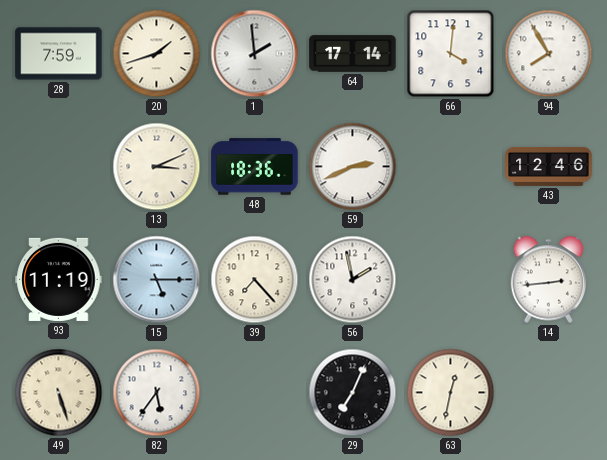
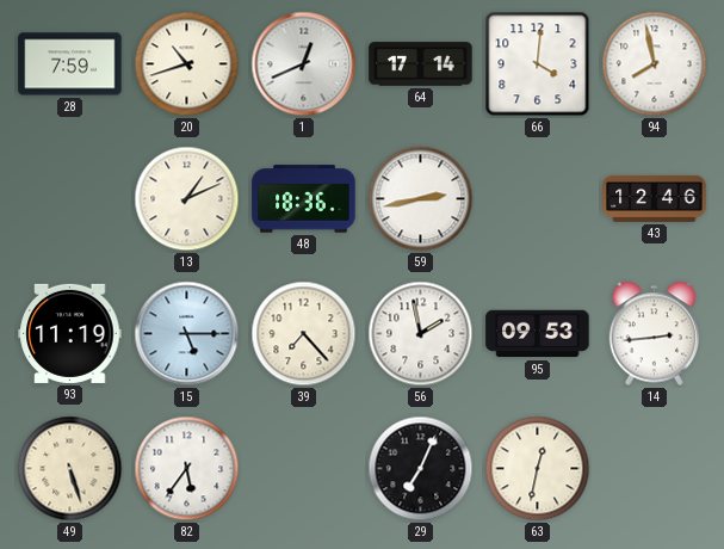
20: 1:42 -> 10:42
1: 1:59 -> 12:41
94: 7:55 -> 7:58
13: 3:11 -> 1:11
59: 2:41 -> 2:43
95: none -> 09:53
